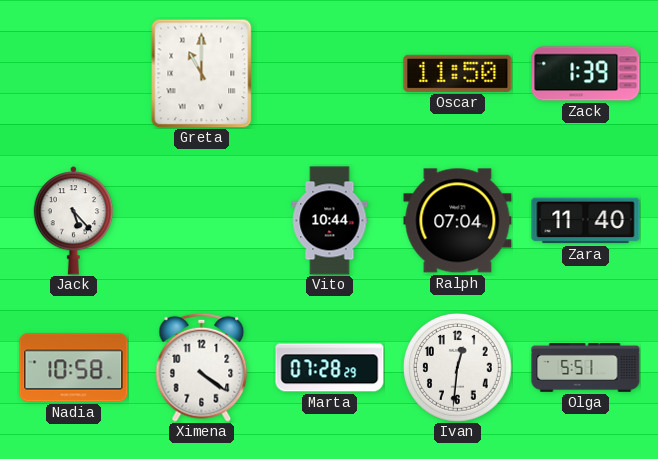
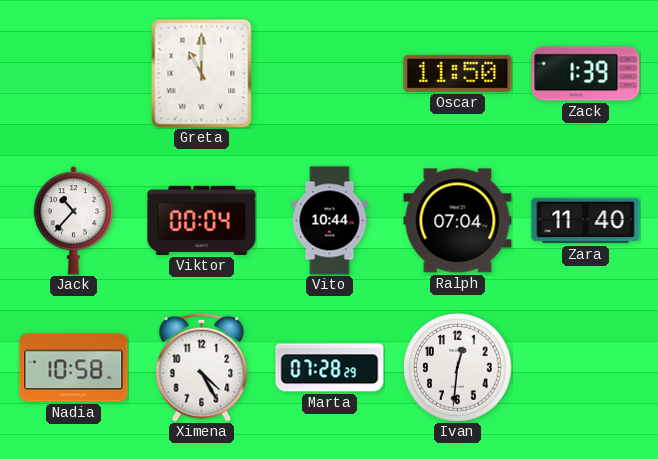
Jack: 5:23 -> 10:37
Viktor: none -> 00:04
Ximena: 4:21 -> 4:25
Olga: 5:51 -> none
